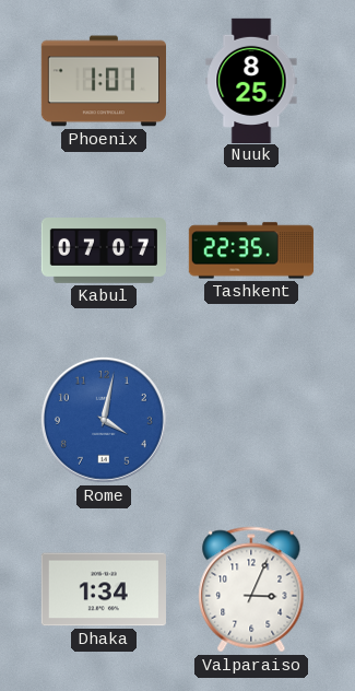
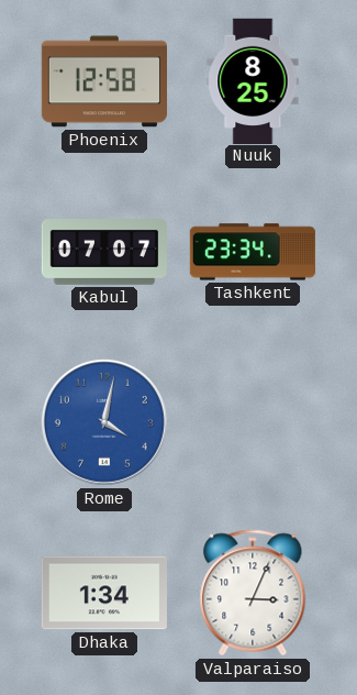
Phoenix: 1:01 -> 12:58
Tashkent: 22:35 -> 23:34
